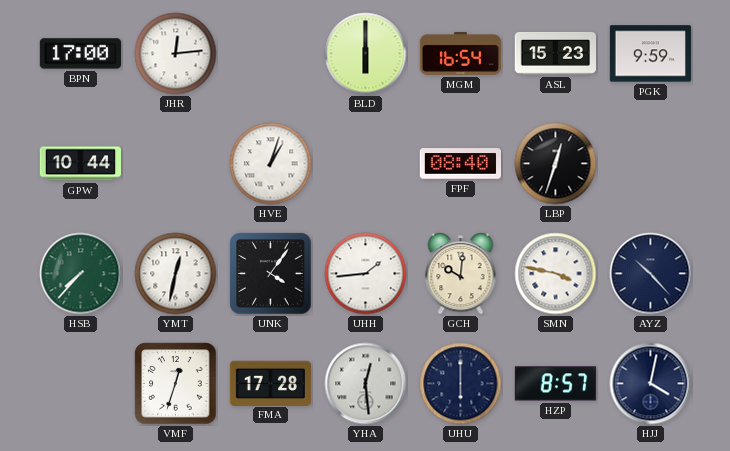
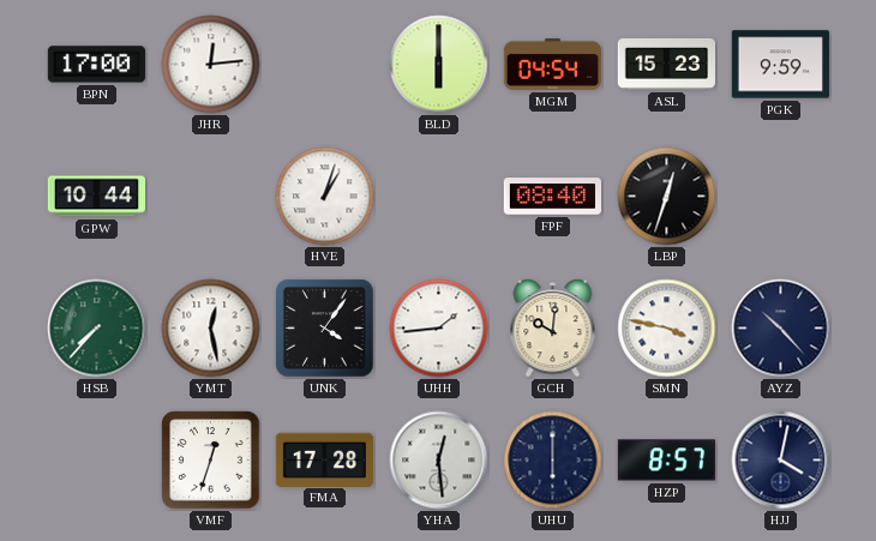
MGM: 16:54 -> 04:54
YMT: 12:32 -> 12:28
